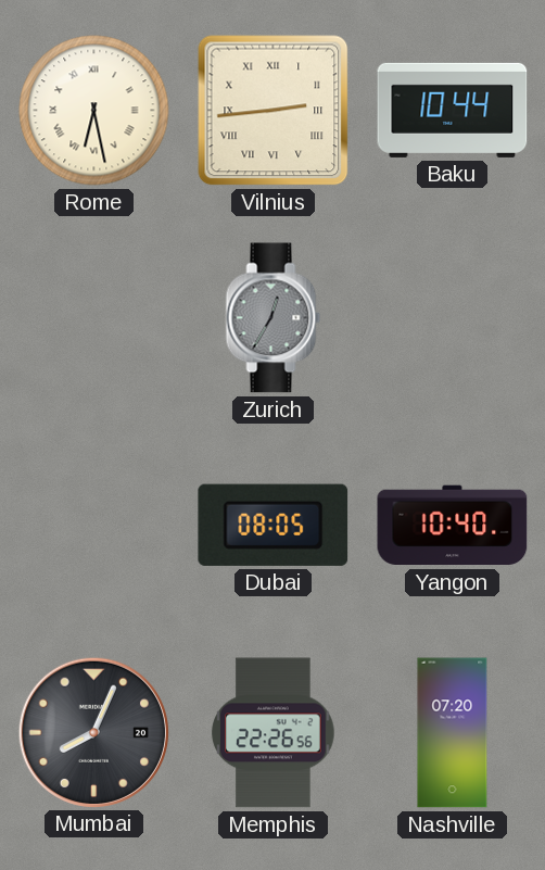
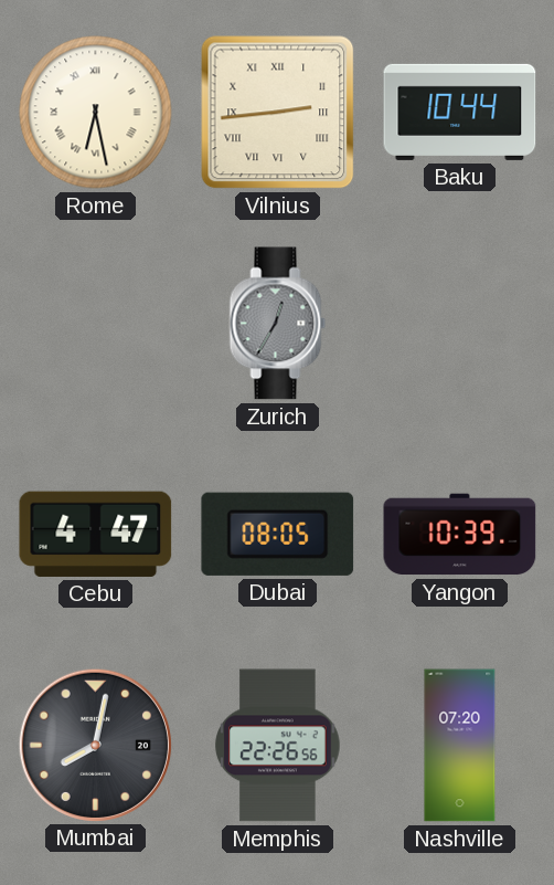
Cebu: none -> 4:47
Yangon: 10:40 -> 10:39
Mumbai: 8:04 -> 8:02
